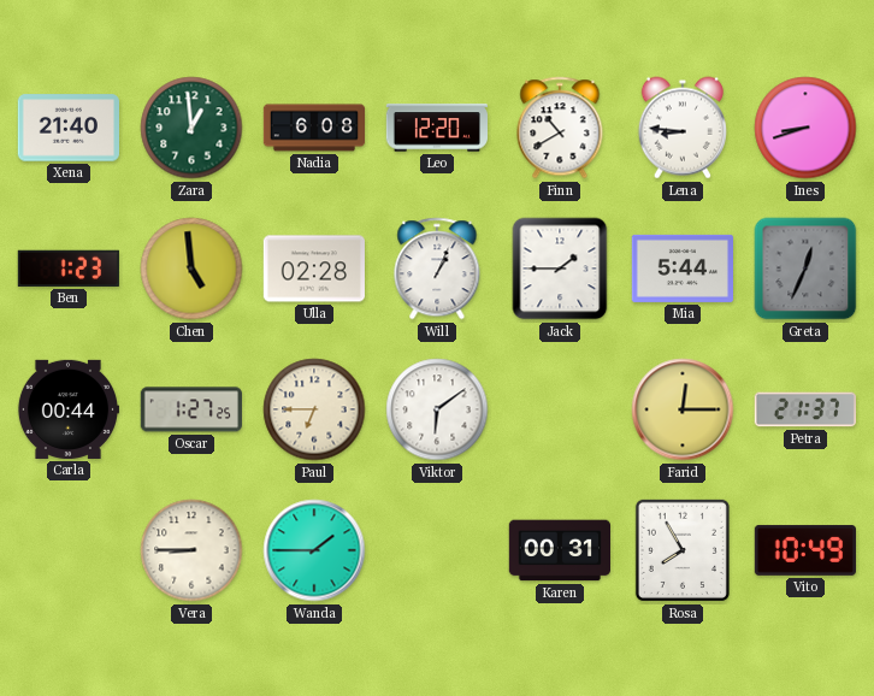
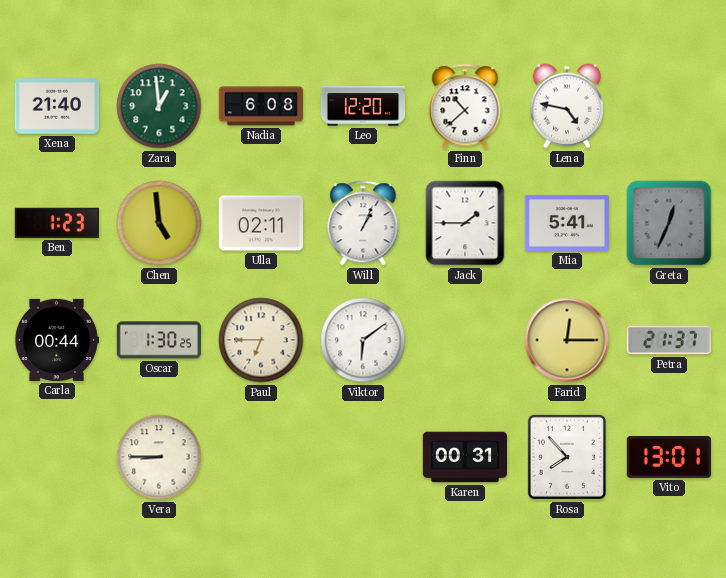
Finn: 10:40 -> 10:38
Lena: 8:46 -> 4:47
Ines: 8:42 -> none
Ulla: 02:28 -> 02:11
Mia: 5:44 -> 5:41
Oscar: 1:27 -> 1:30
Wanda: 1:45 -> none
Rosa: 7:55 -> 7:53
Vito: 10:49 -> 13:01
